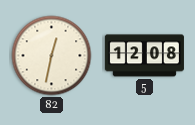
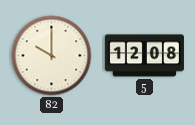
82: 12:32 -> 10:00
